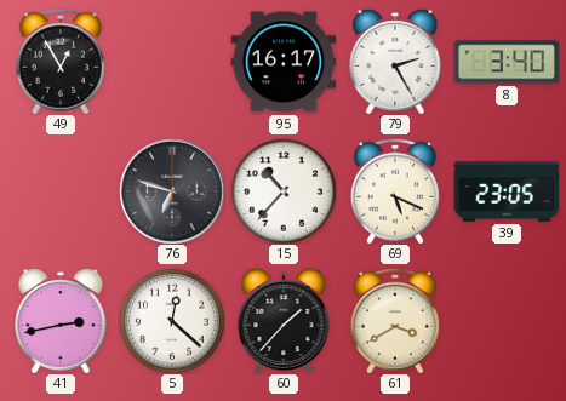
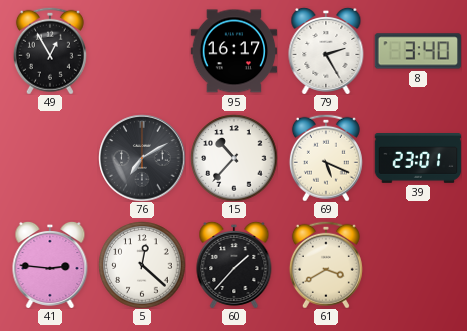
76: 6:48 -> 7:10
39: 23:05 -> 23:01
41: 2:43 -> 2:46
